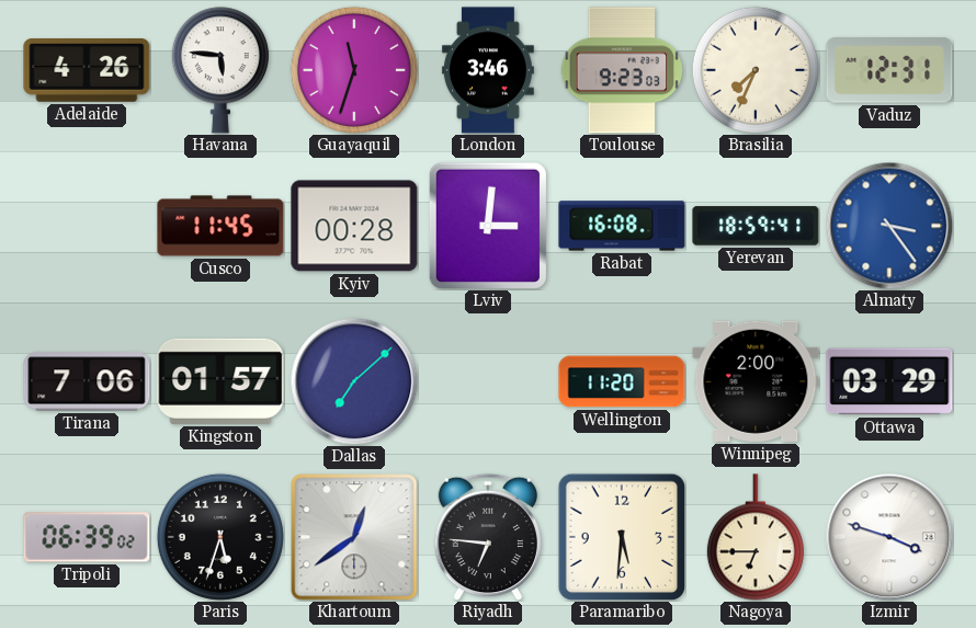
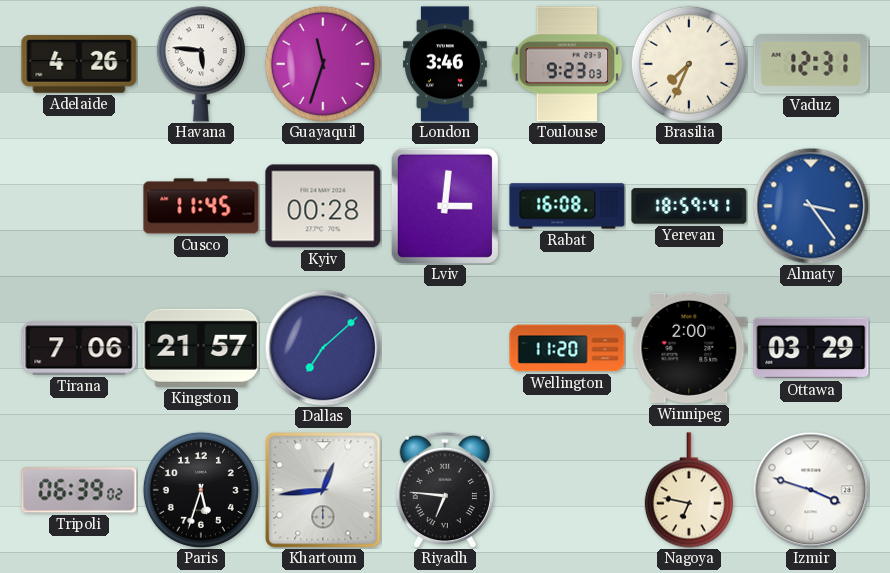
Kingston: 01:57 -> 21:57
Khartoum: 12:39 -> 12:44
Paramaribo: 5:31 -> none
Nagoya: 6:45 -> 6:47
